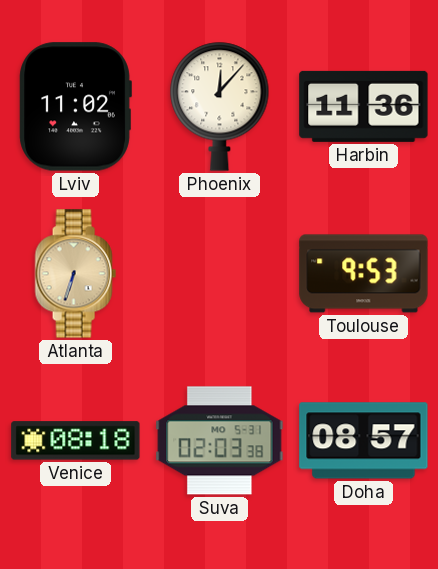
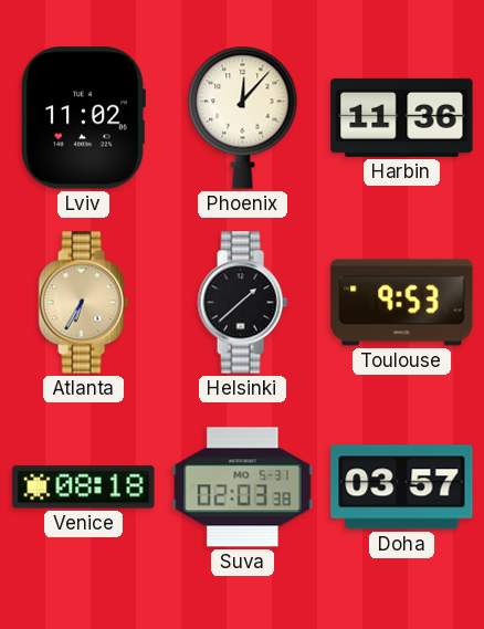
Atlanta: 6:33 -> 6:35
Helsinki: none -> 1:38
Doha: 08:57 -> 03:57
